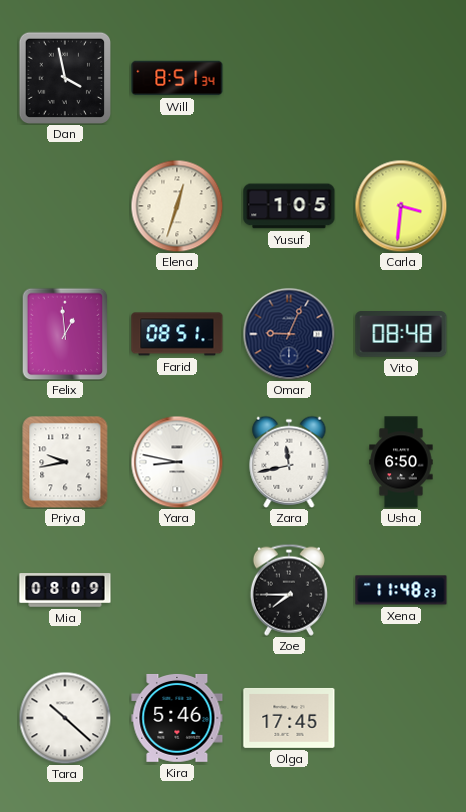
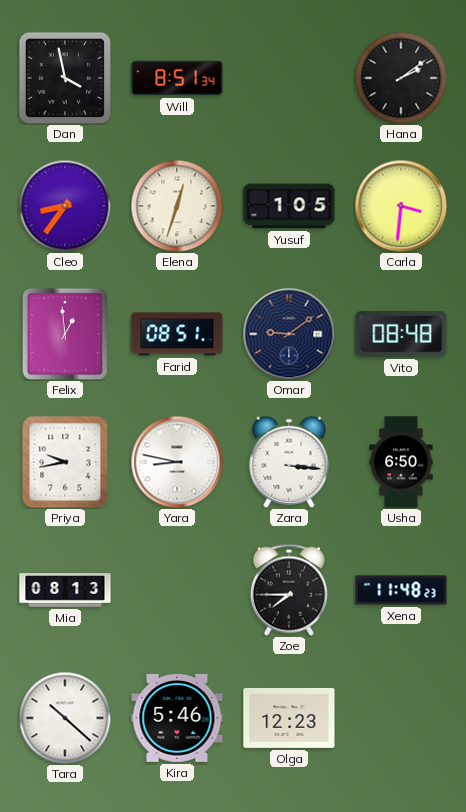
Hana: none -> 2:09
Cleo: none -> 8:36
Omar: 9:04 -> 9:09
Zara: 11:43 -> 3:16
Mia: 08:09 -> 08:13
Olga: 17:45 -> 12:23
